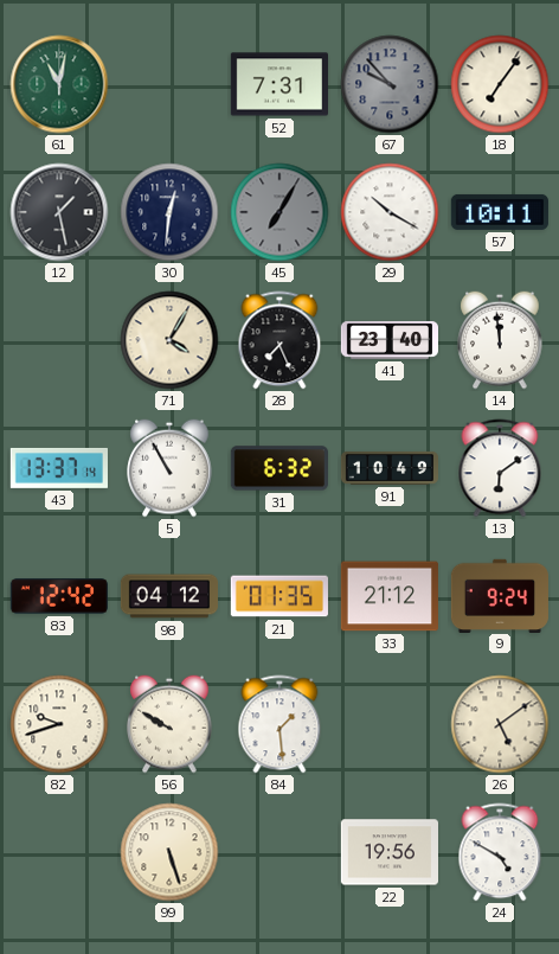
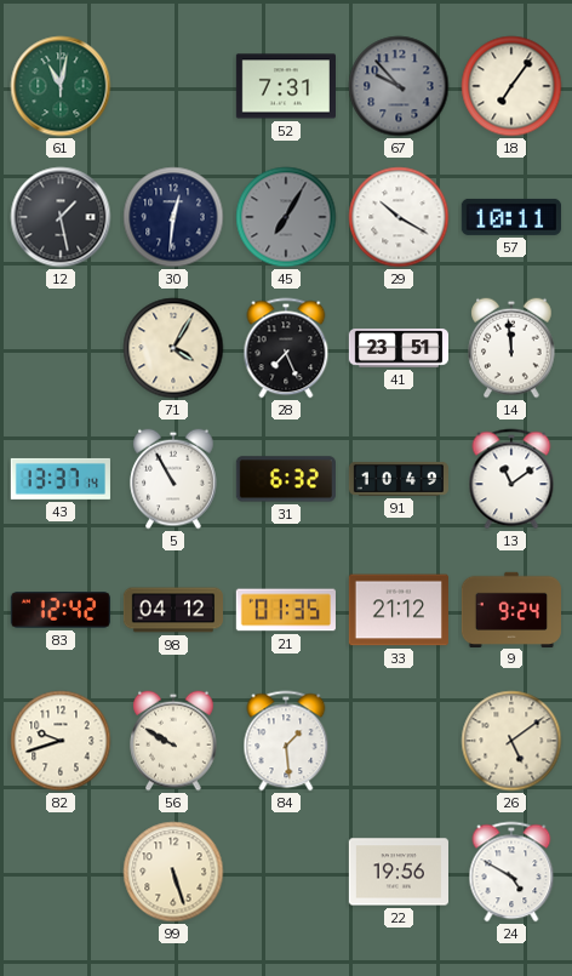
41: 23:40 -> 23:51
13: 6:09 -> 11:09
